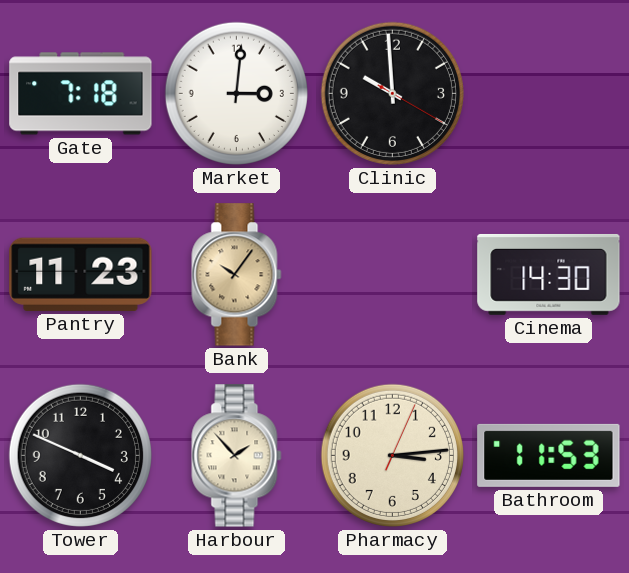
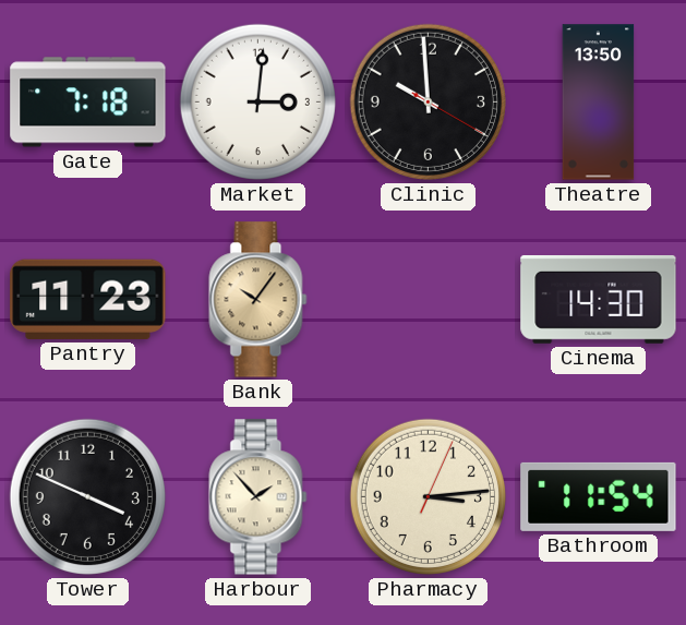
Theatre: none -> 13:50
Bathroom: 11:53 -> 11:54
